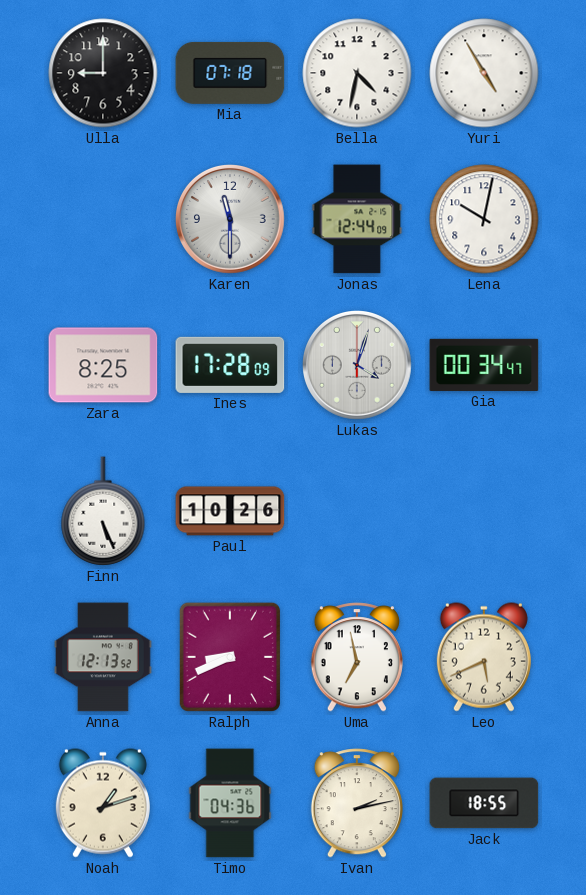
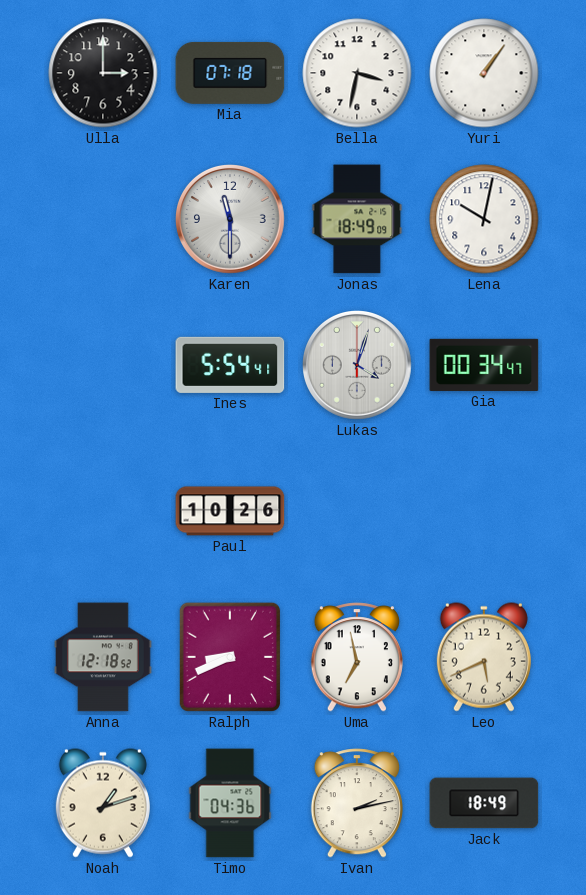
Ulla: 9:00 -> 3:00
Bella: 4:32 -> 3:32
Yuri: 4:55 -> 1:06
Jonas: 12:44 -> 18:49
Zara: 8:25 -> none
Ines: 17:28 -> 5:54
Finn: 5:26 -> none
Anna: 12:13 -> 12:18
Jack: 18:55 -> 18:49
